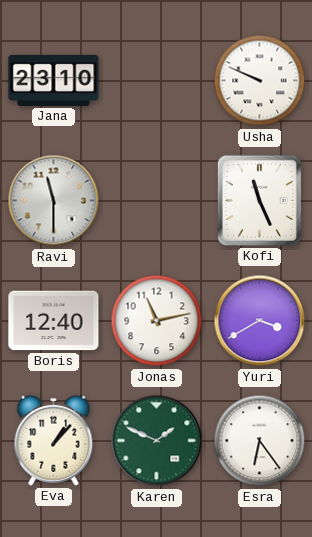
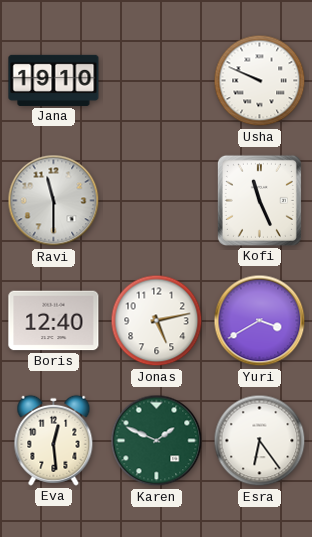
Jana: 23:10 -> 19:10
Jonas: 11:13 -> 5:13
Eva: 1:07 -> 12:29
